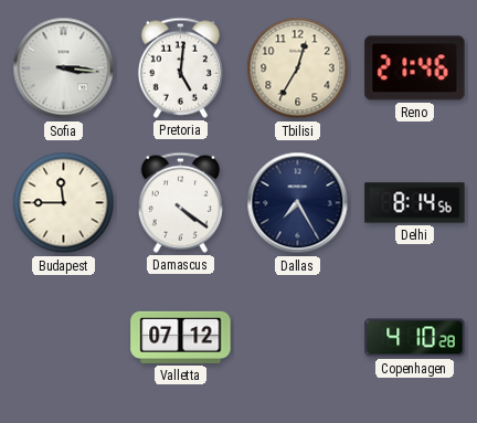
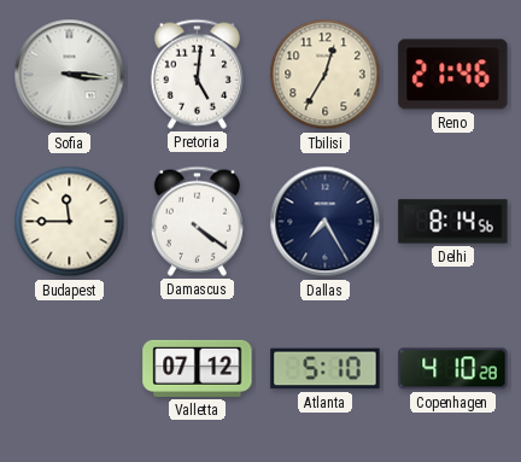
Atlanta: none -> 5:10
